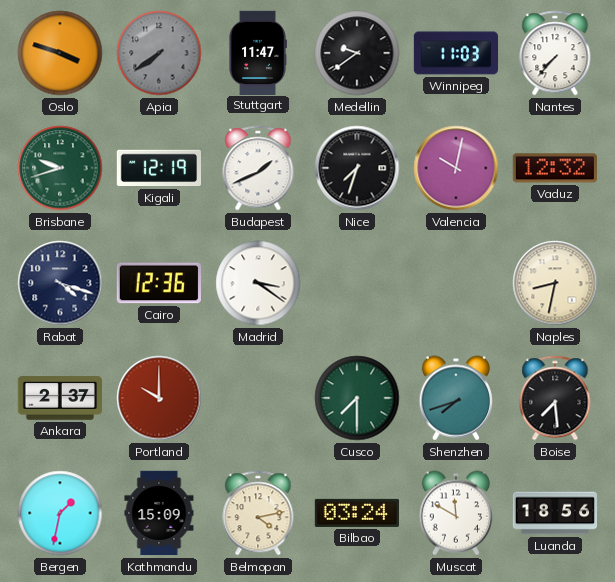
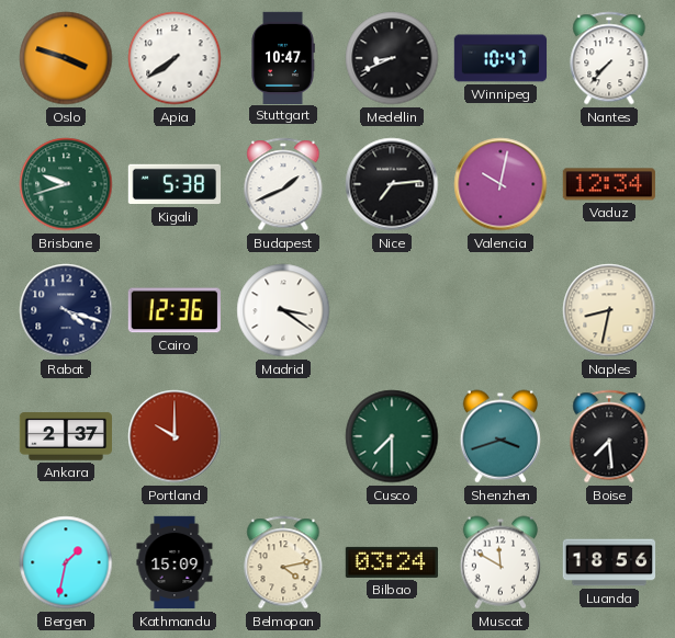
Apia dial: grey -> white
Stuttgart: 11:47 -> 10:47
Medellin: 9:39 -> 8:41
Winnipeg: 11:03 -> 10:47
Kigali: 12:19 -> 5:38
Nice: 7:33 -> 7:14
Vaduz: 12:32 -> 12:34
Shenzhen: 7:42 -> 3:42
